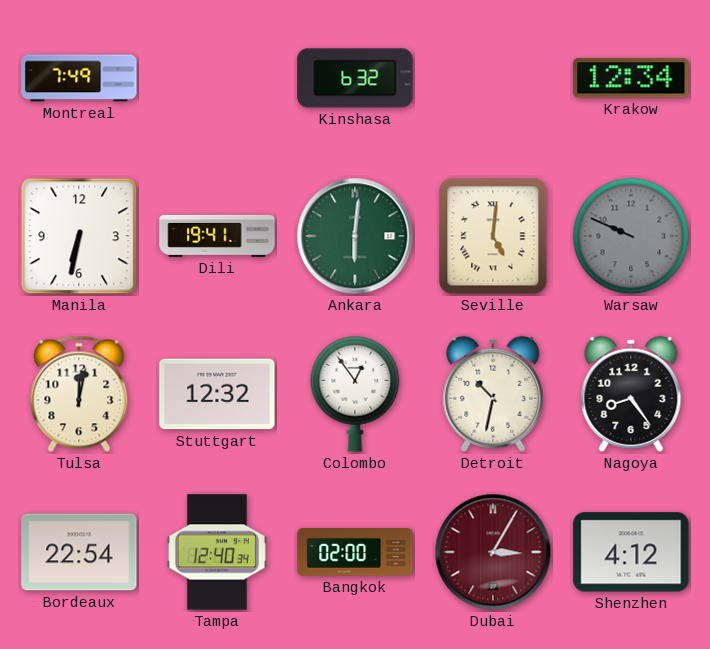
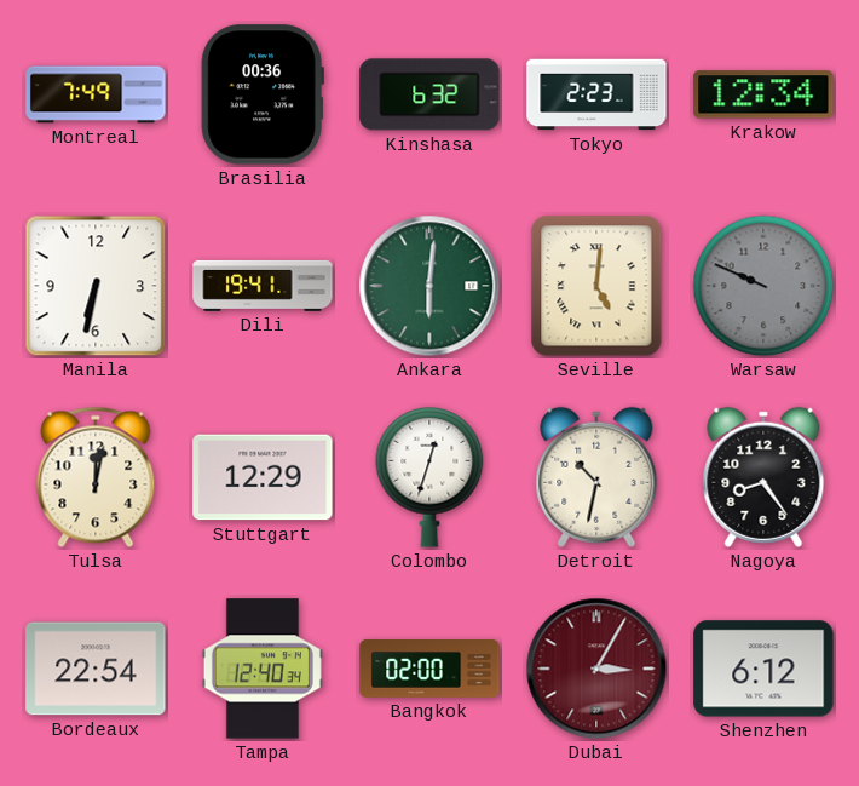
Brasilia: none -> 00:36
Tokyo: none -> 2:23
Stuttgart: 12:32 -> 12:29
Colombo: 12:54 -> 12:33
Shenzhen: 4:12 -> 6:12
